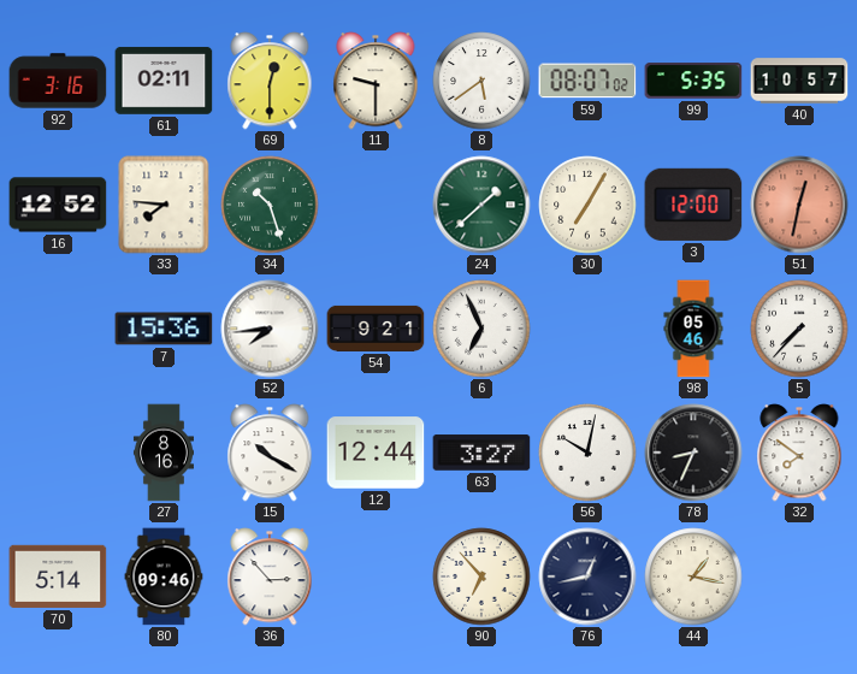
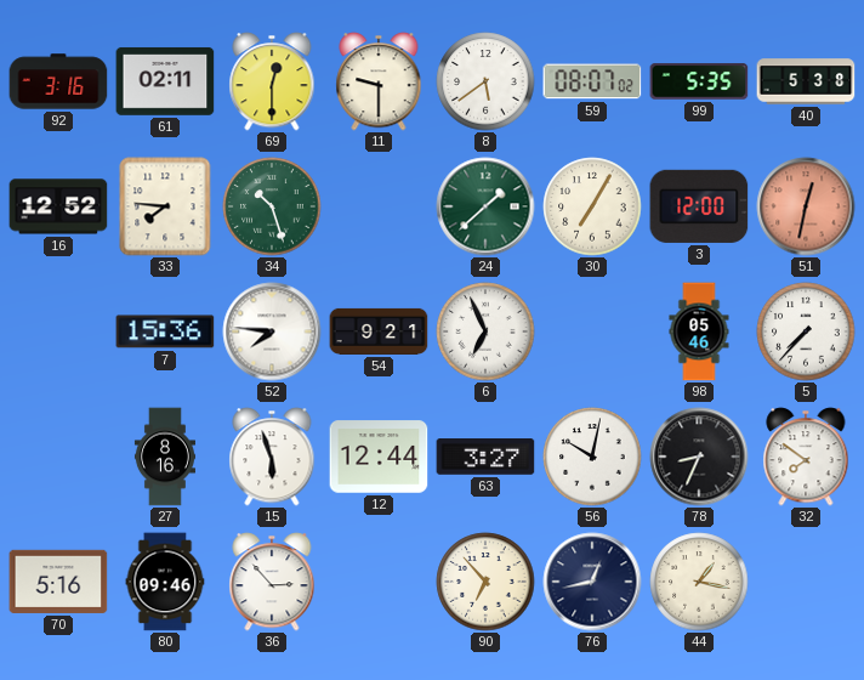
40: 10:57 -> 5:38
52: 7:44 -> 7:46
15: 10:20 -> 5:57
70: 5:14 -> 5:16
